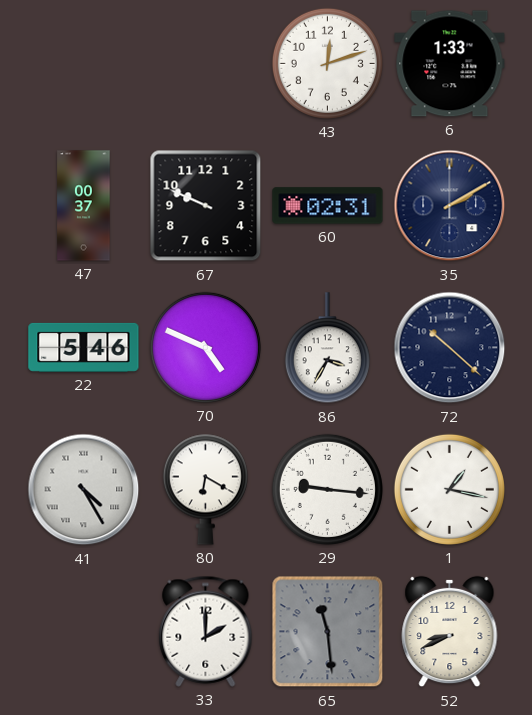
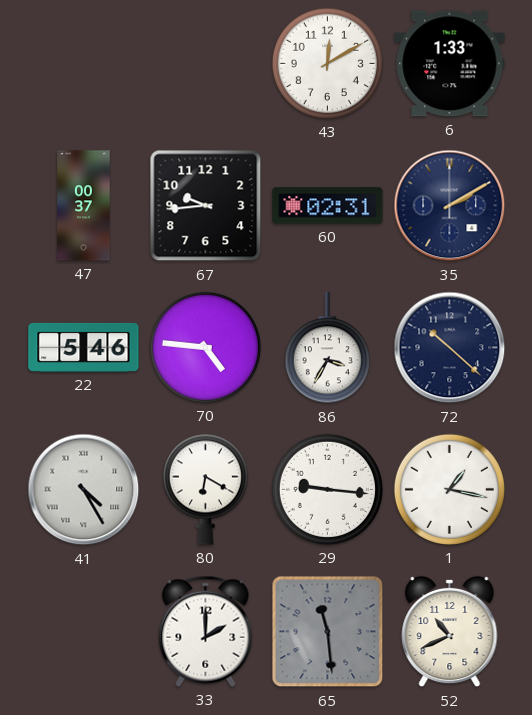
43: 12:12 -> 12:10
67: 9:49 -> 9:44
70: 4:49 -> 4:46
52: 8:41 -> 10:41
